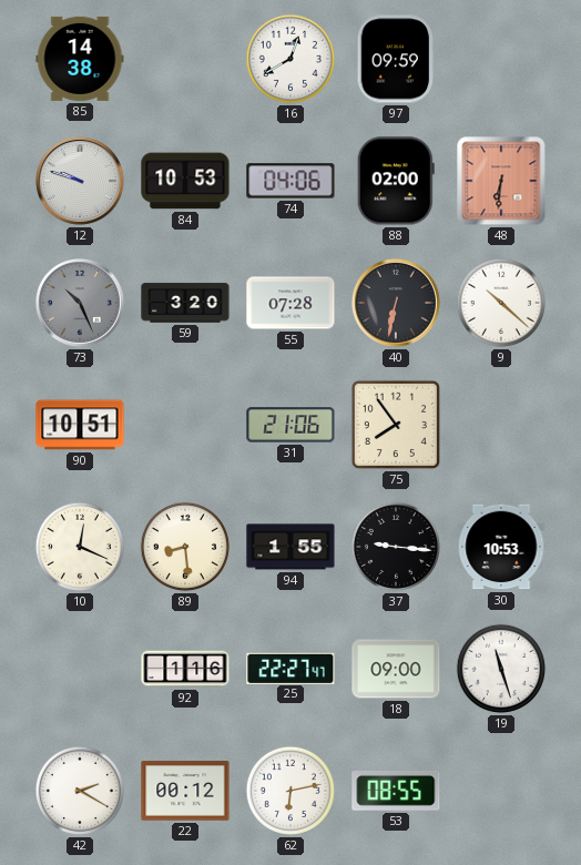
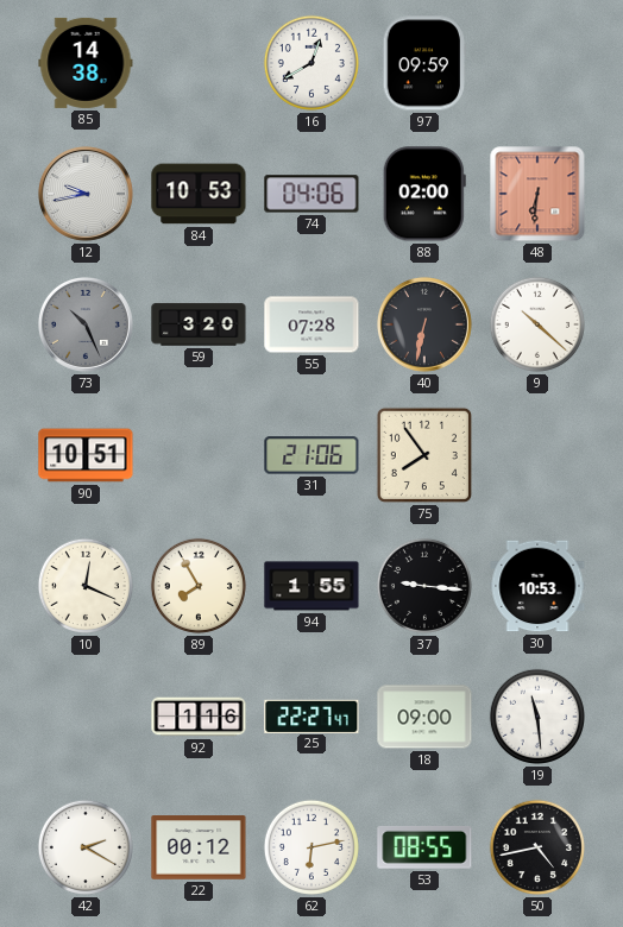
12: 9:48 -> 9:43
89: 8:29 -> 7:55
19: 11:27 -> 11:29
50: none -> 4:43
